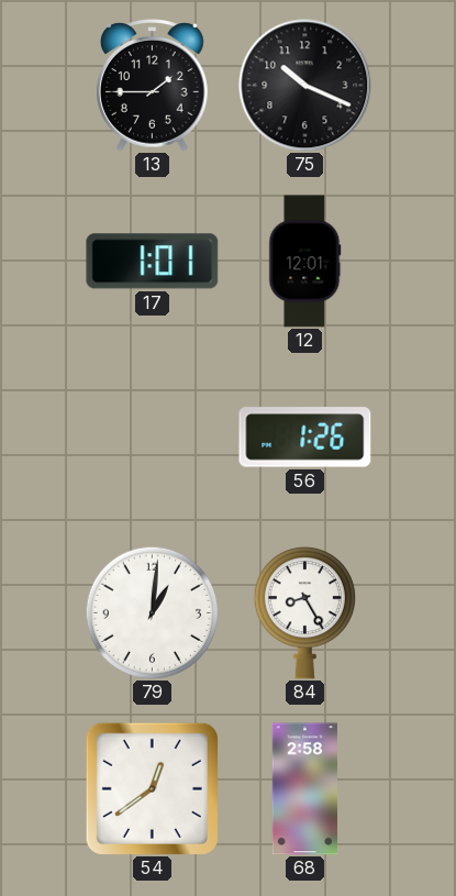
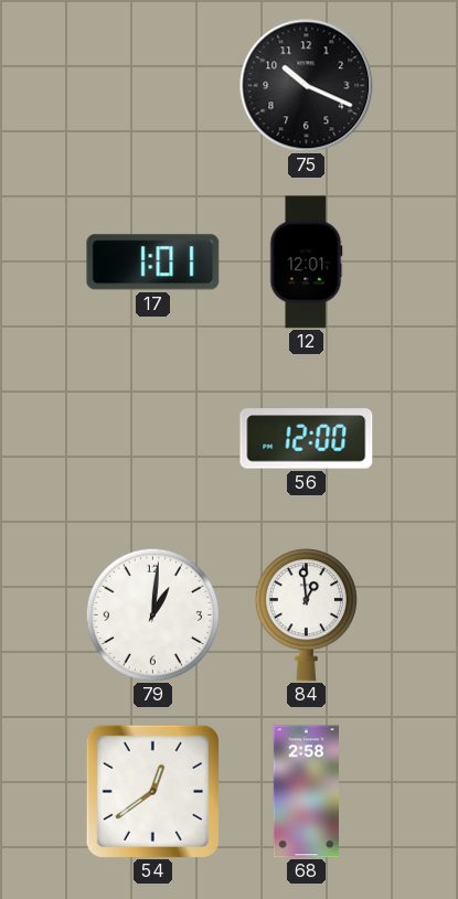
13: 1:45 -> none
56: 1:26 -> 12:00
84: 8:25 -> 12:59
